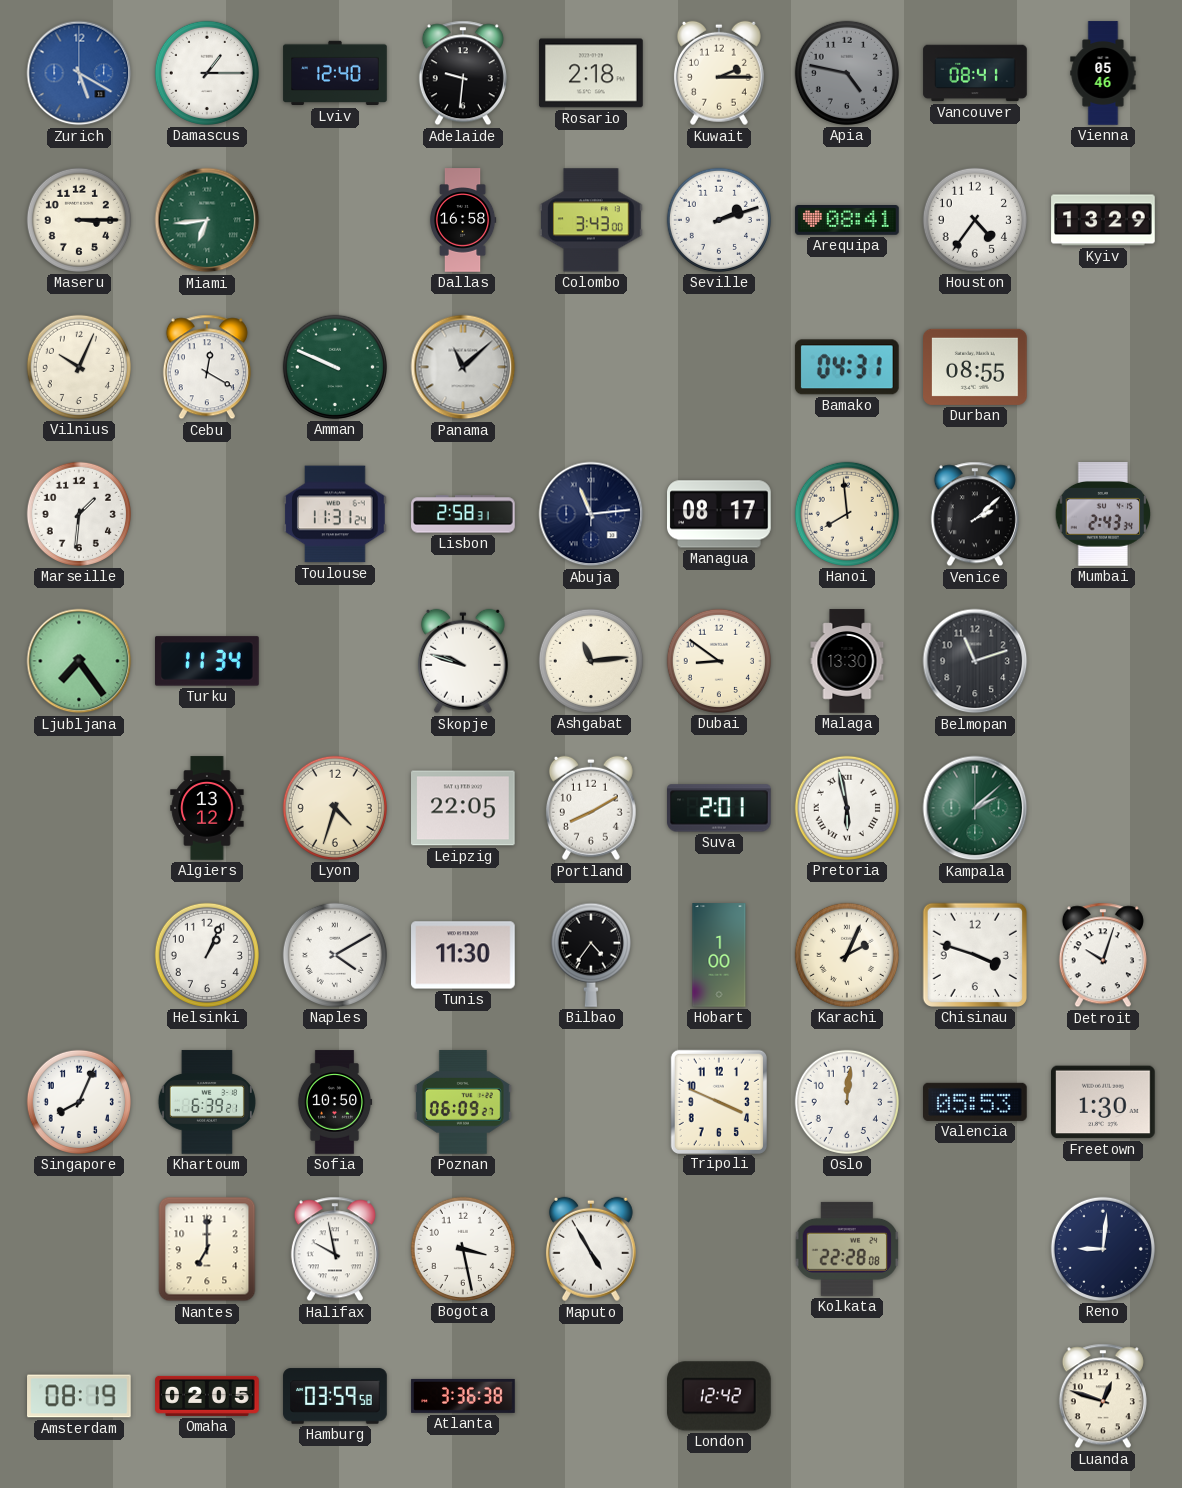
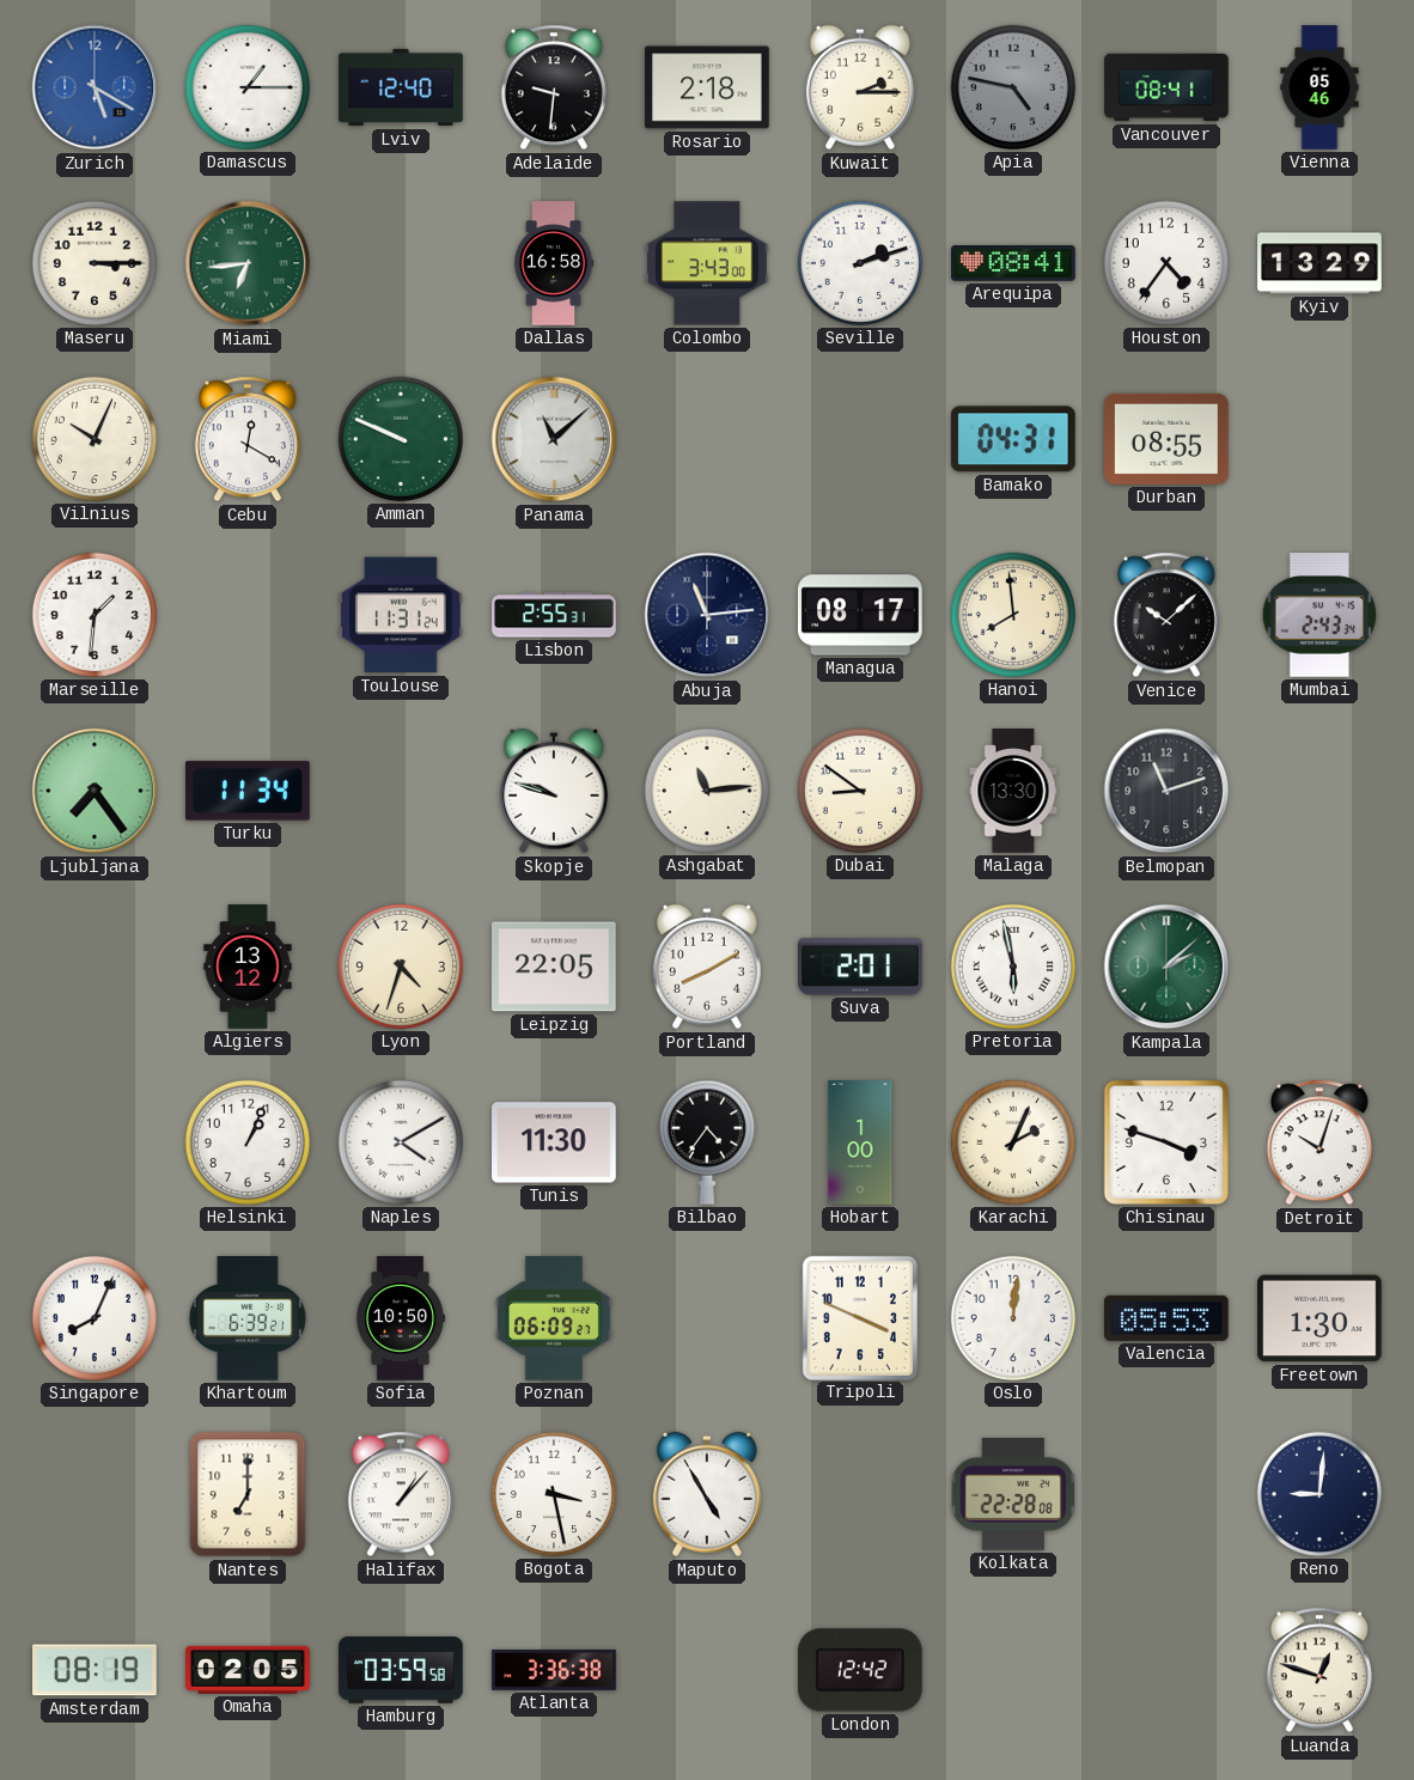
Lisbon: 2:58 -> 2:55
Venice: 2:08 -> 10:08
Halifax: 9:58 -> 1:07
